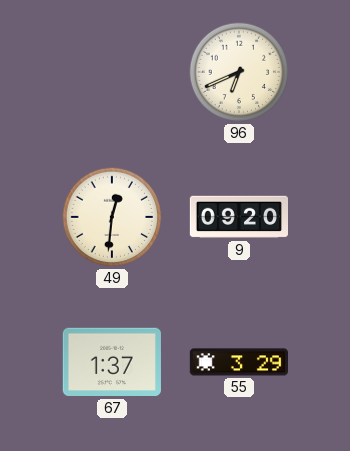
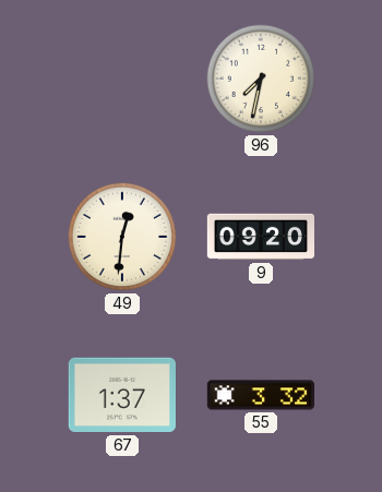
96: 6:41 -> 7:32
55: 3:29 -> 3:32
